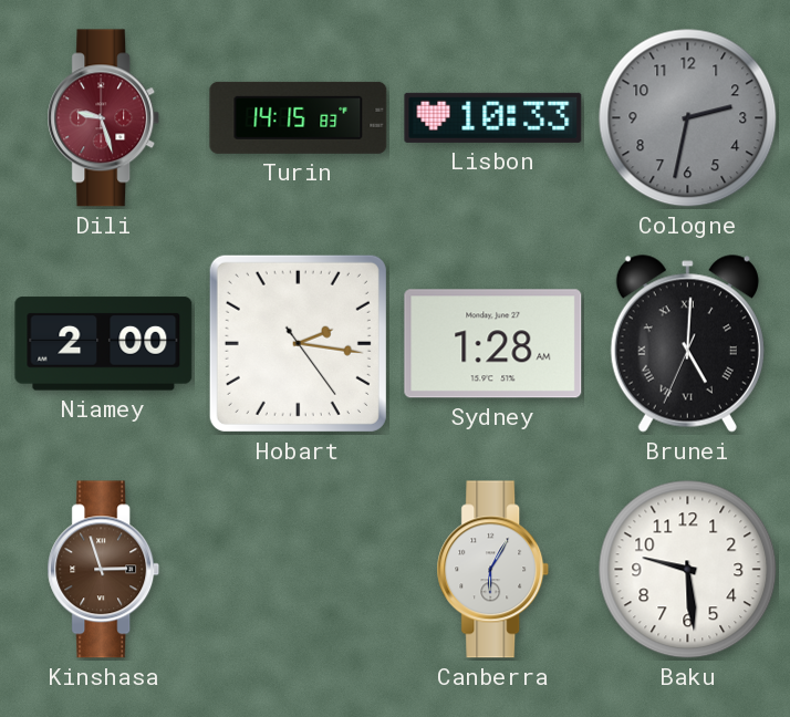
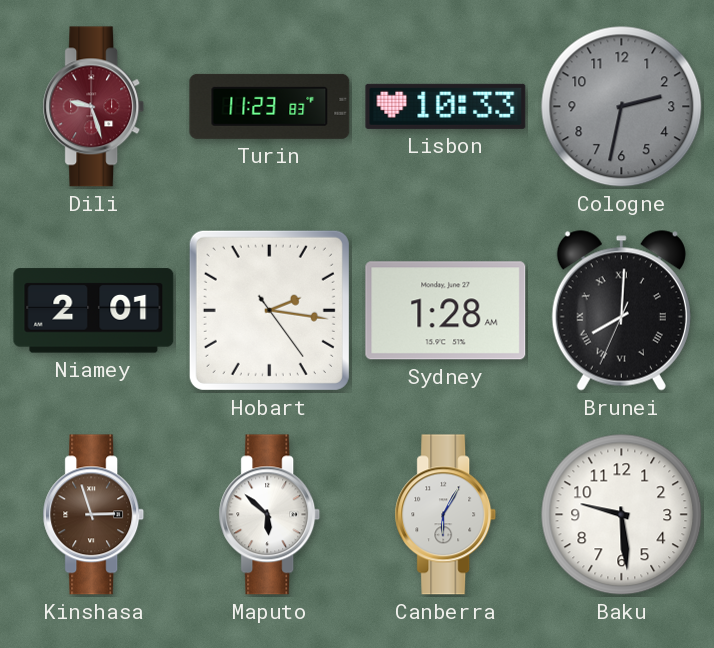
Turin: 14:15 -> 11:23
Niamey: 2:00 -> 2:01
Brunei: 5:00 -> 8:00
Maputo: none -> 5:52
